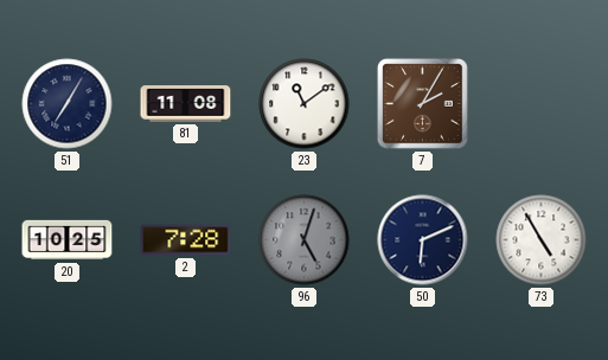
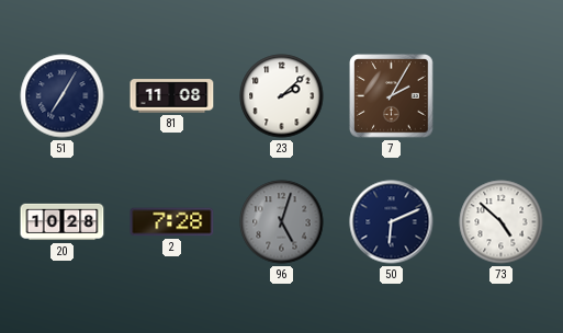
23: 11:09 -> 2:08
20: 10:25 -> 10:28
73: 4:55 -> 4:52
